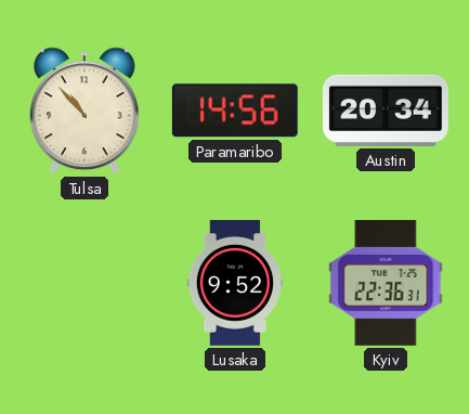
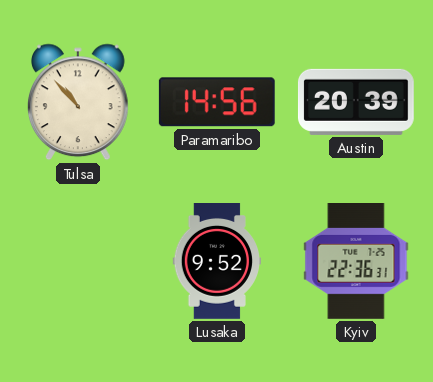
Austin: 20:34 -> 20:39
